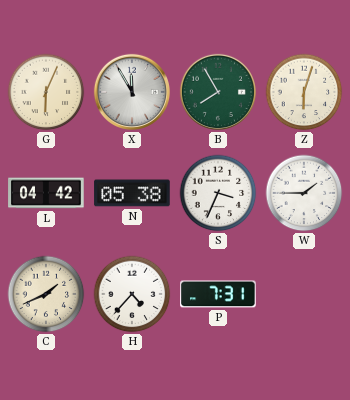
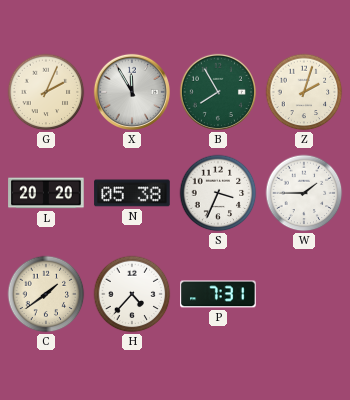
G: 6:04 -> 2:04
Z: 6:03 -> 2:03
L: 04:42 -> 20:20
C: 1:41 -> 1:39
